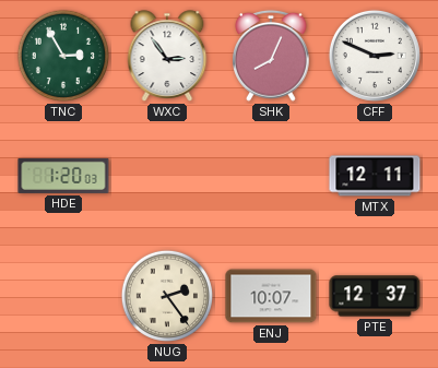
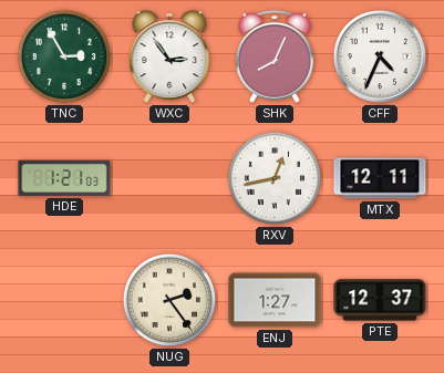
CFF: 2:49 -> 4:34
HDE: 1:20 -> 1:21
RXV: none -> 12:43
ENJ: 10:07 -> 1:27
